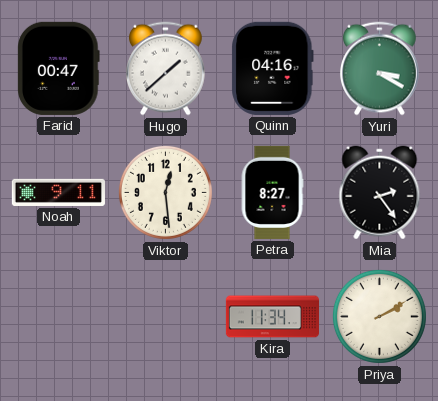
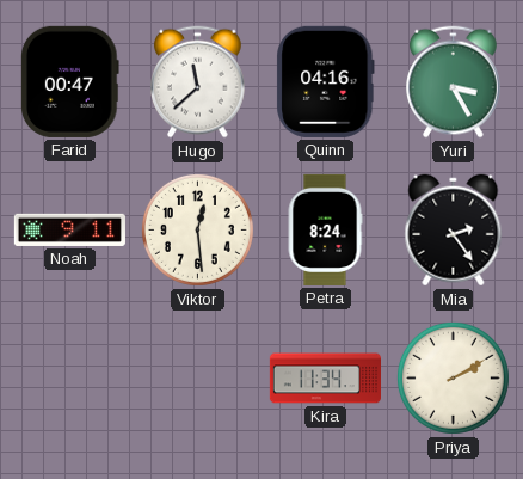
Hugo: 1:38 -> 11:38
Yuri: 3:20 -> 3:25
Petra: 8:27 -> 8:24
